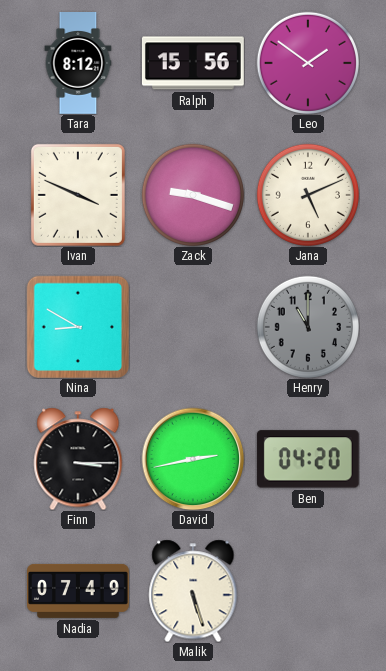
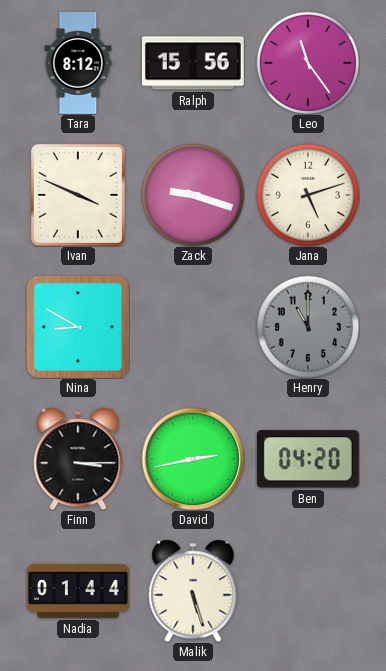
Leo: 1:51 -> 11:24
Jana: 5:11 -> 5:12
Nadia: 07:49 -> 01:44
